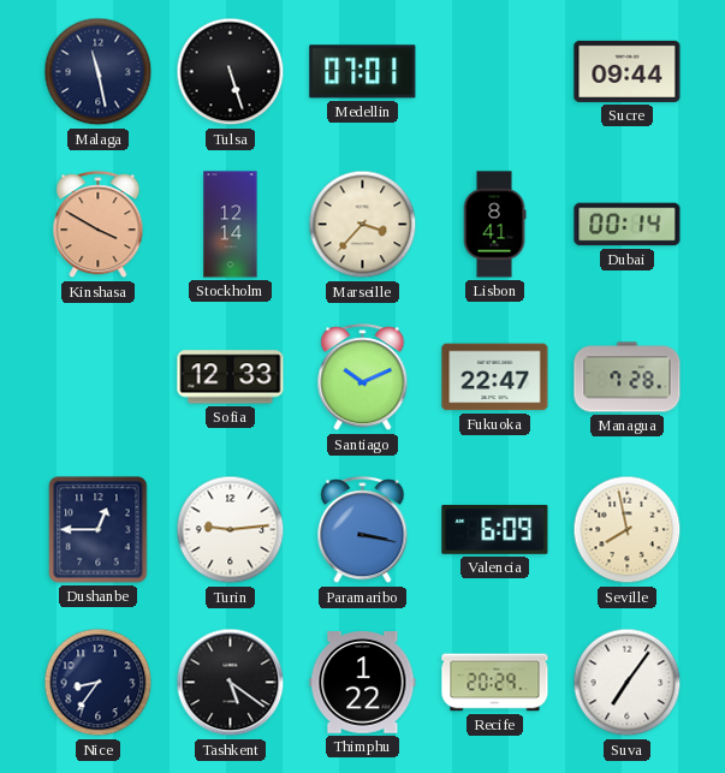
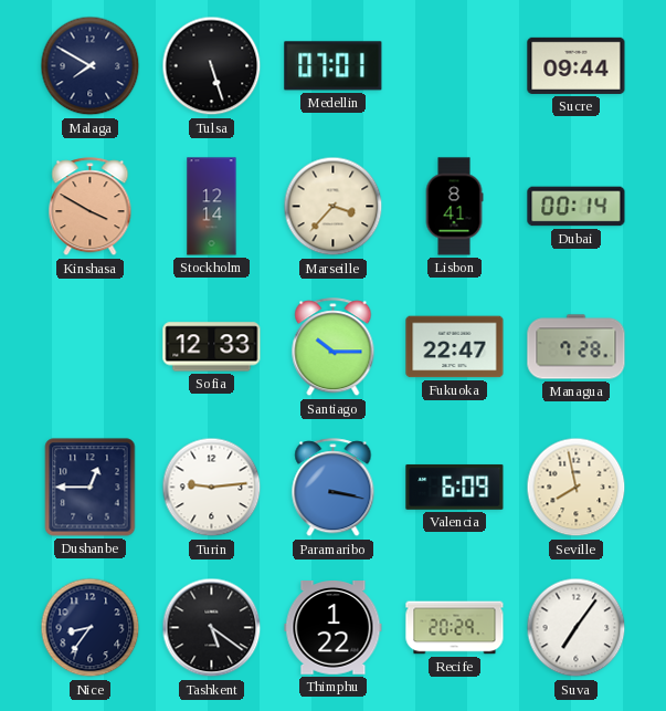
Malaga: 11:28 -> 7:50
Santiago: 10:11 -> 10:15
